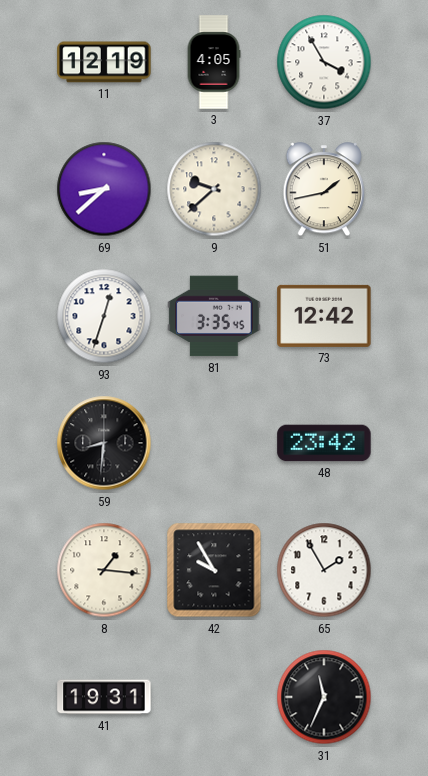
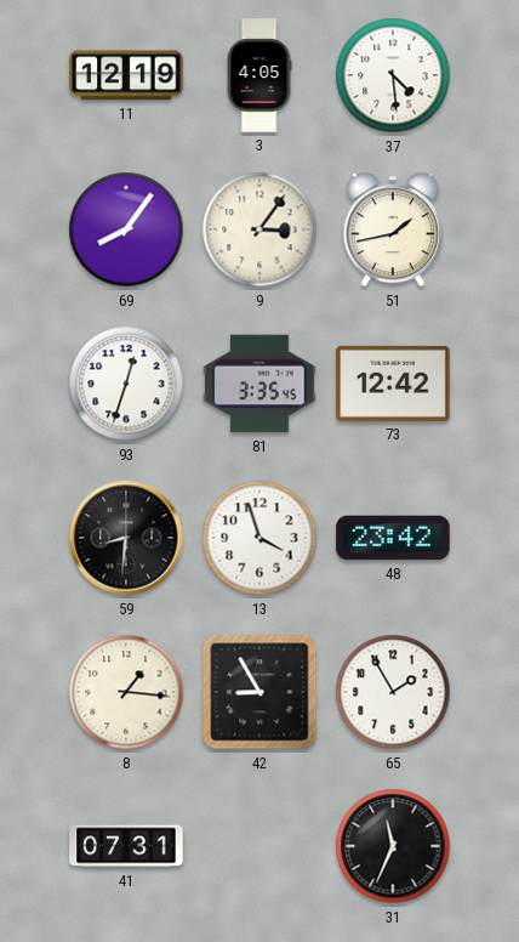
37: 3:55 -> 4:29
69: 8:38 -> 8:06
9: 9:38 -> 3:06
13: none -> 3:57
42: 9:55 -> 8:55
41: 19:31 -> 07:31
